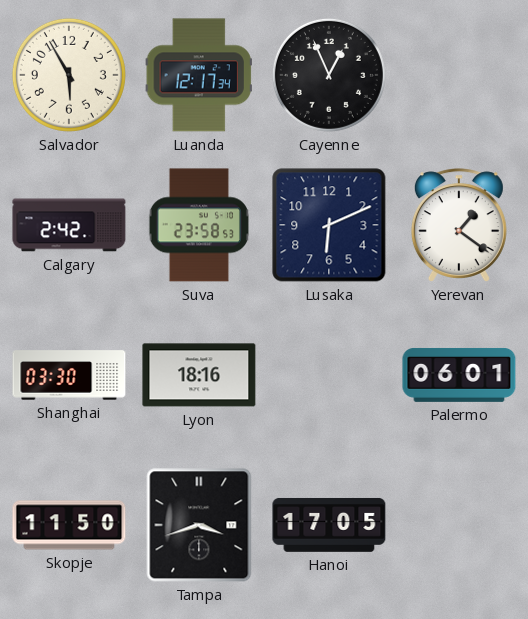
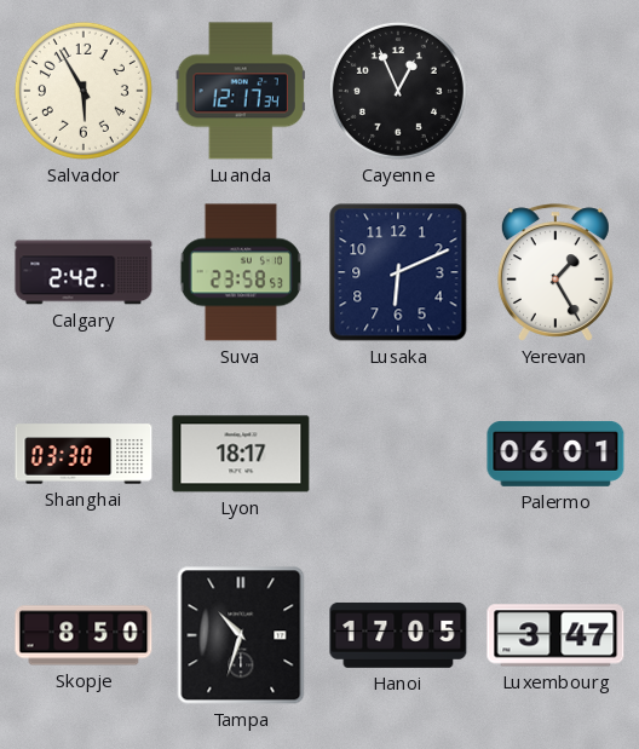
Yerevan: 1:21 -> 1:25
Lyon: 18:16 -> 18:17
Skopje: 11:50 -> 8:50
Tampa: 3:42 -> 10:33
Luxembourg: none -> 3:47
